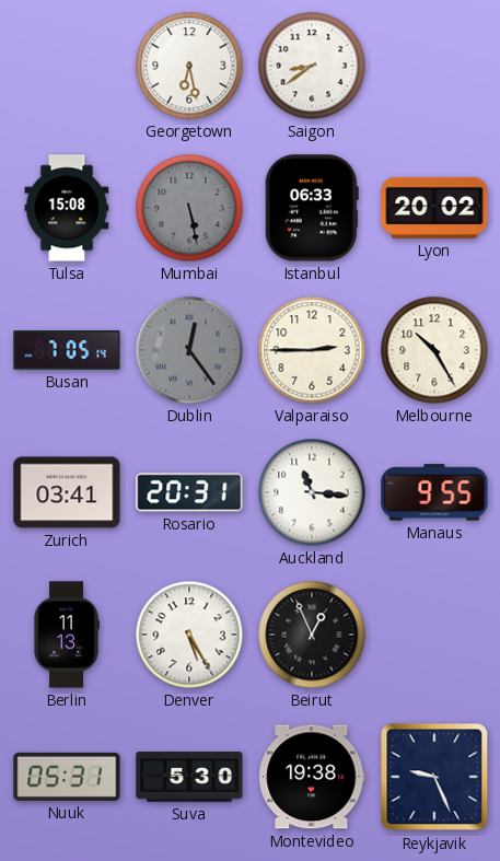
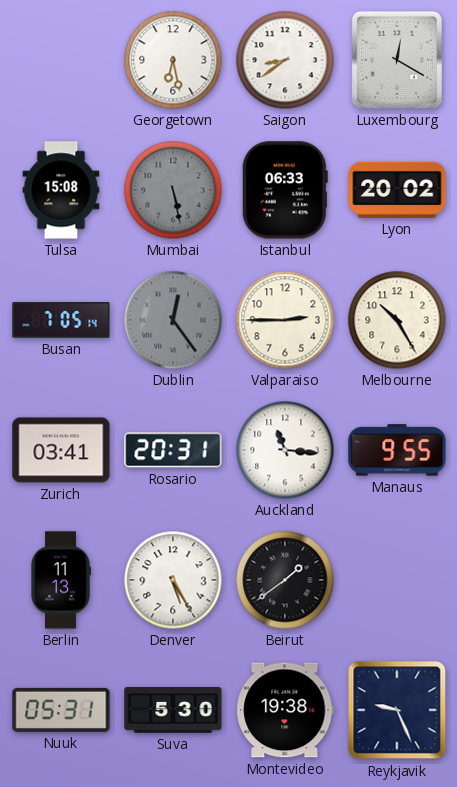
Luxembourg: none -> 12:20
Beirut: 12:56 -> 1:39
